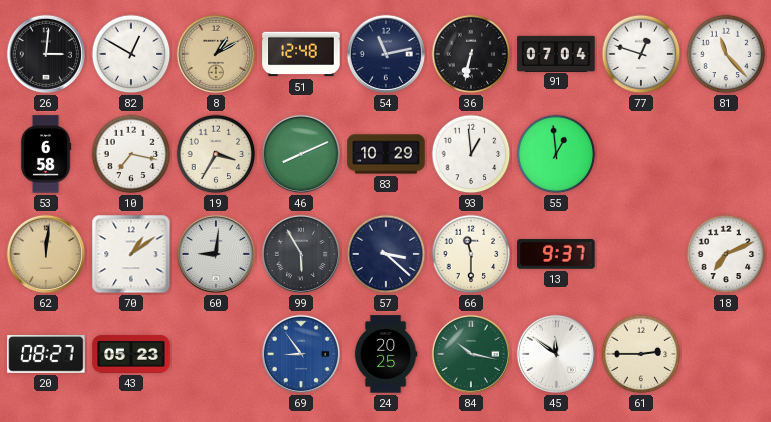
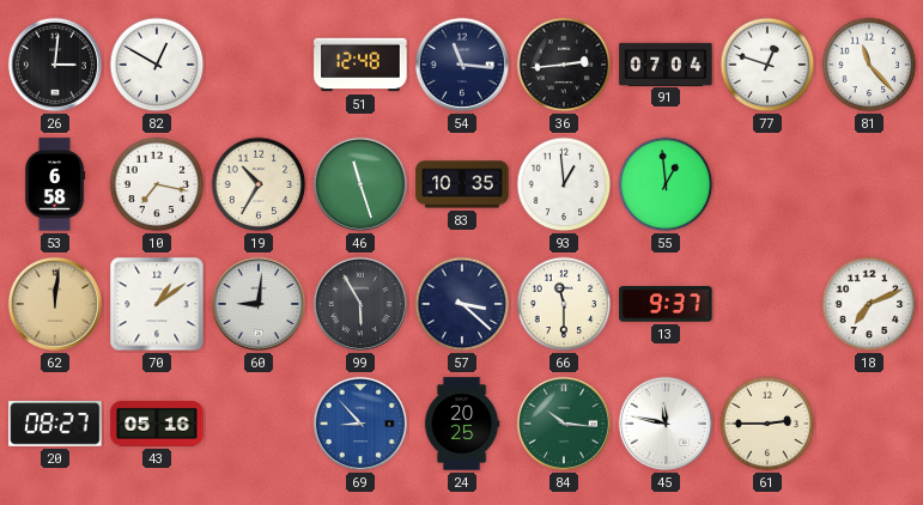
8: 1:10 -> none
54: 11:13 -> 11:16
36: 6:32 -> 2:44
19: 3:35 -> 10:35
46: 8:11 -> 11:27
83: 10:29 -> 10:35
43: 05:23 -> 05:16
69: 8:54 -> 8:53
84: 10:17 -> 10:16
45: 11:51 -> 11:47
